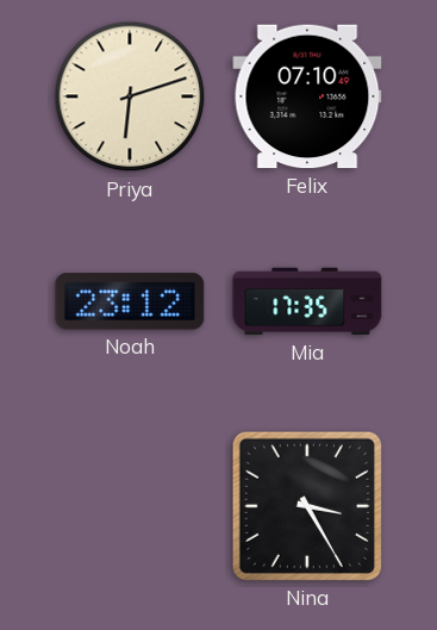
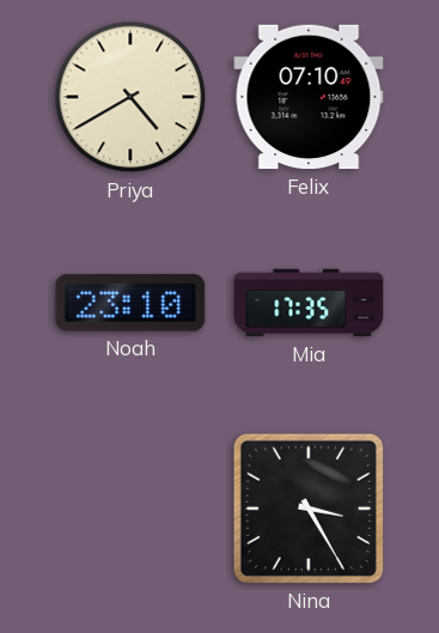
Priya: 6:12 -> 4:40
Noah: 23:12 -> 23:10
